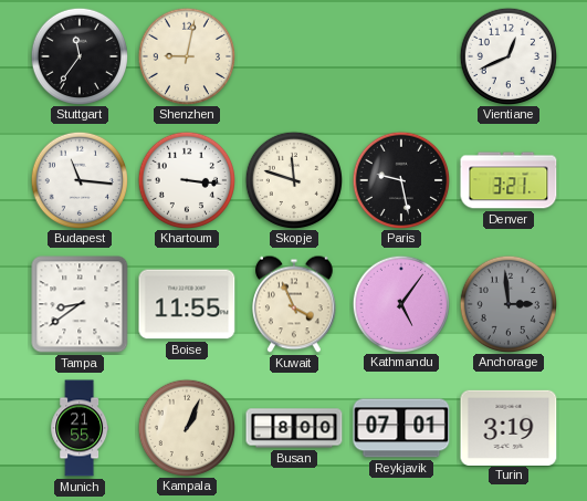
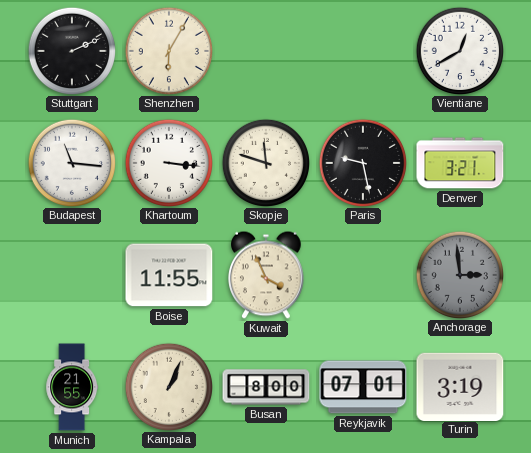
Stuttgart: 11:36 -> 2:11
Shenzhen: 9:02 -> 6:05
Vientiane: 12:41 -> 12:40
Tampa: 8:39 -> none
Kathmandu: 5:06 -> none
